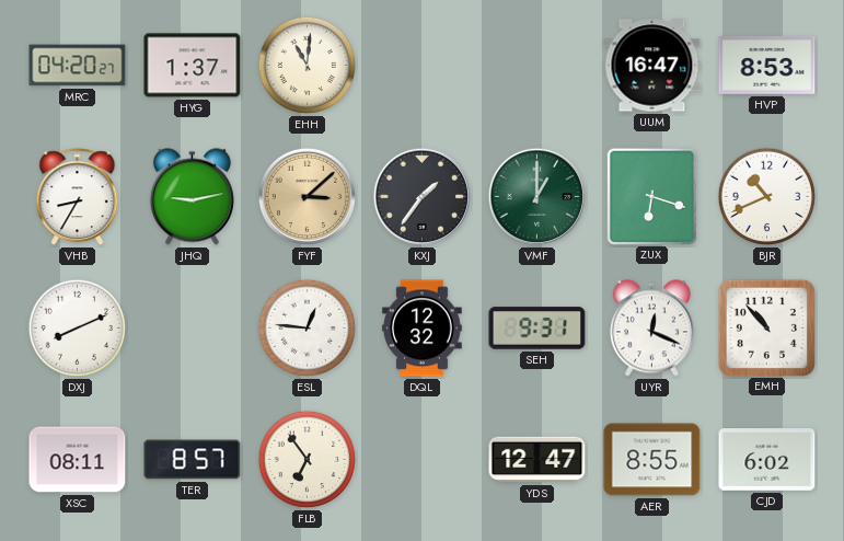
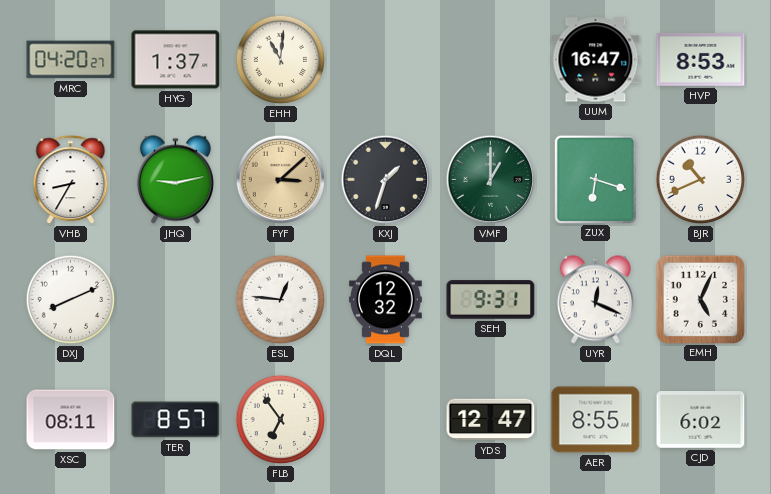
KXJ: 1:36 -> 1:33
EMH: 10:53 -> 5:04
